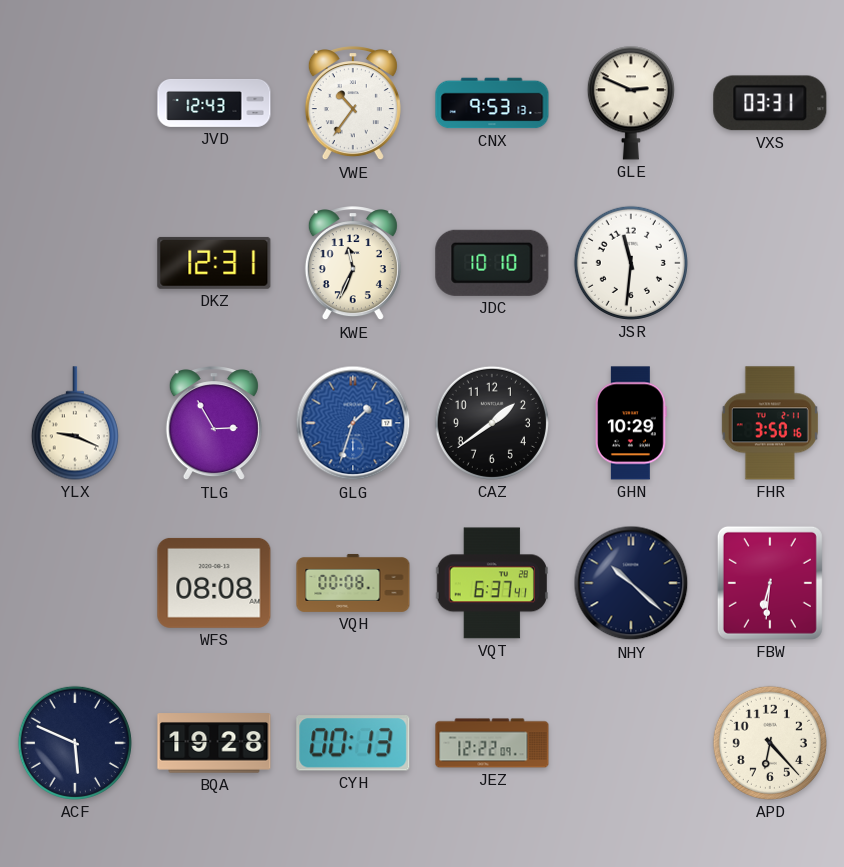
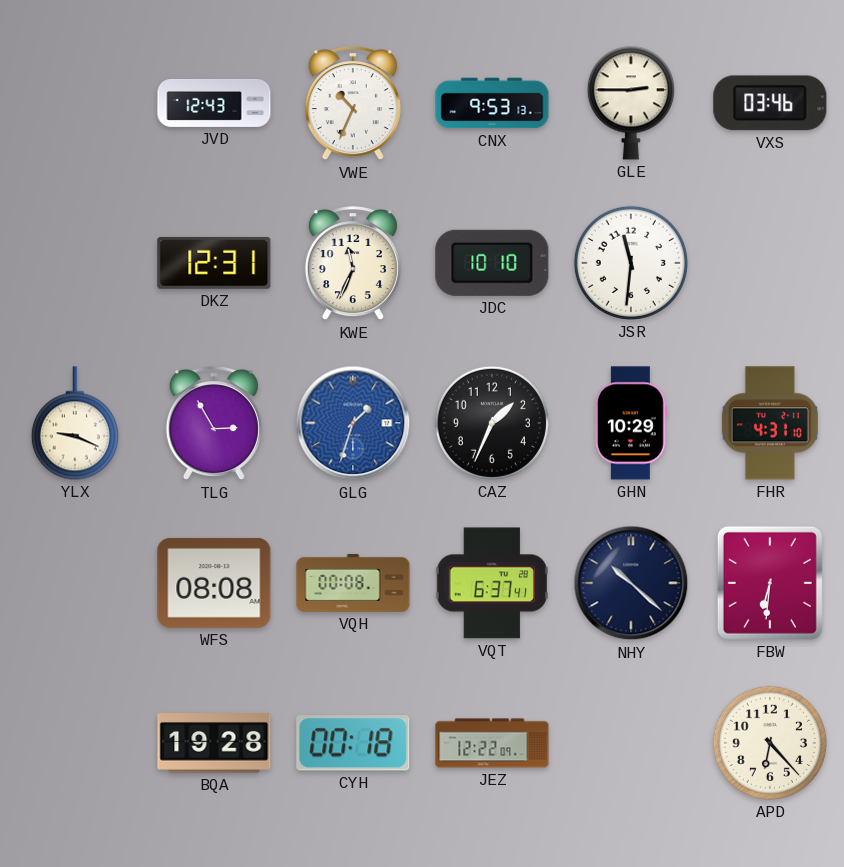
VWE: 10:36 -> 10:34
GLE: 2:49 -> 2:45
VXS: 03:31 -> 03:46
CAZ: 1:39 -> 1:34
FHR: 3:50 -> 4:31
ACF: 5:49 -> none
CYH: 00:13 -> 00:18
